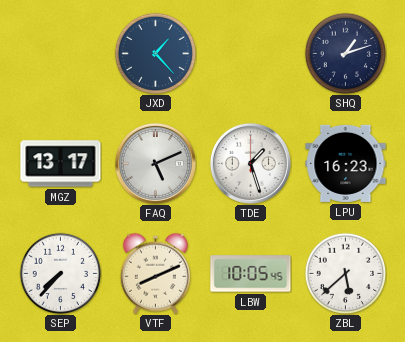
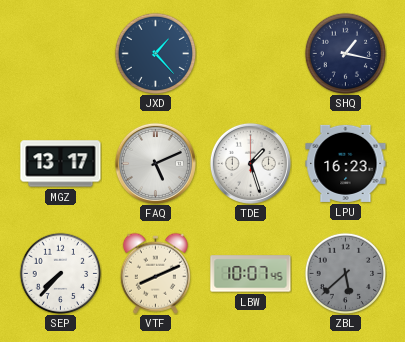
SHQ: 1:12 -> 1:17
LBW: 10:05 -> 10:07
ZBL dial: white -> grey
